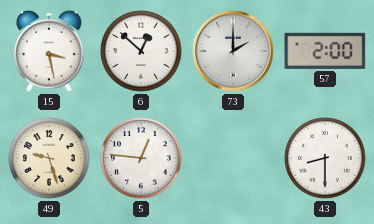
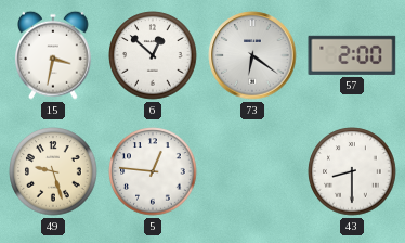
15: 3:28 -> 3:32
73: 2:00 -> 6:21
